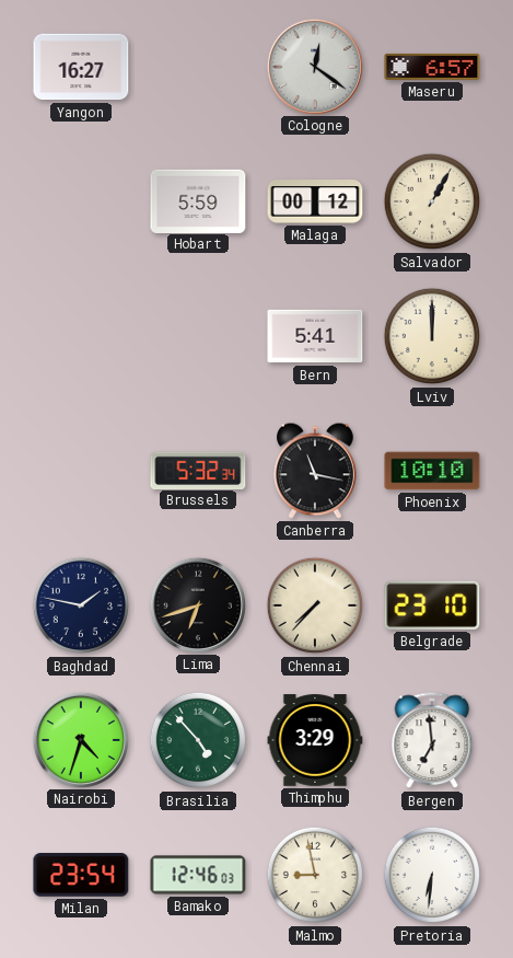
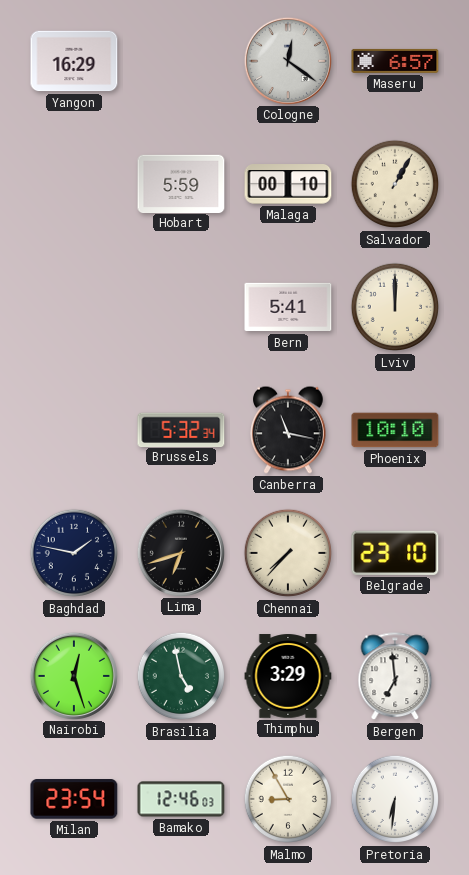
Yangon: 16:27 -> 16:29
Malaga: 00:12 -> 00:10
Nairobi: 4:33 -> 12:27
Brasilia: 4:53 -> 4:58
Malmo: 8:58 -> 8:55
